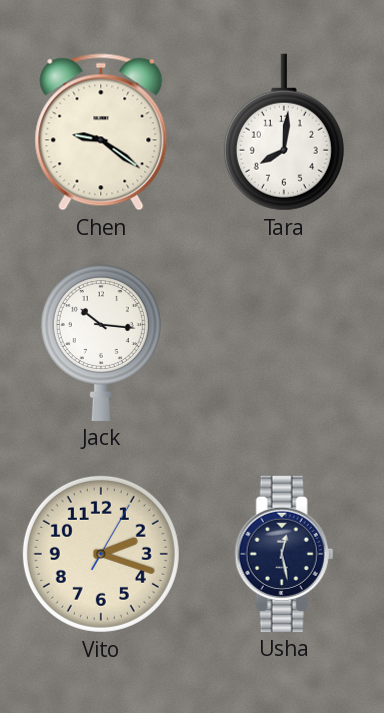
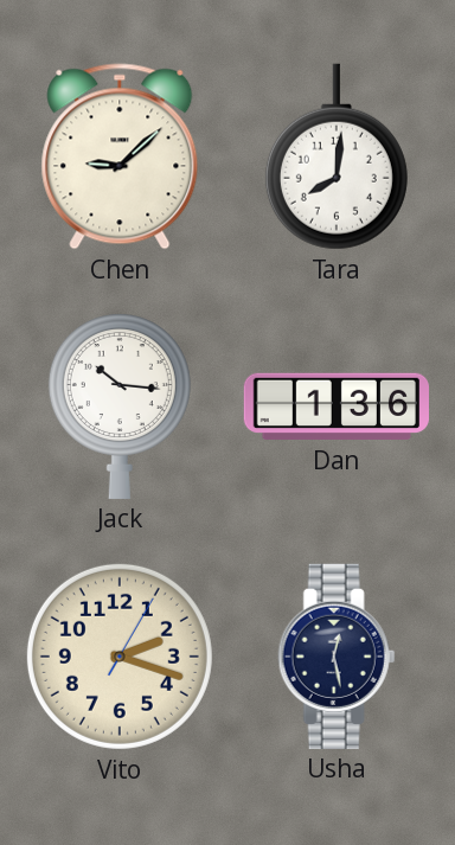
Chen: 9:21 -> 9:08
Dan: none -> 1:36
